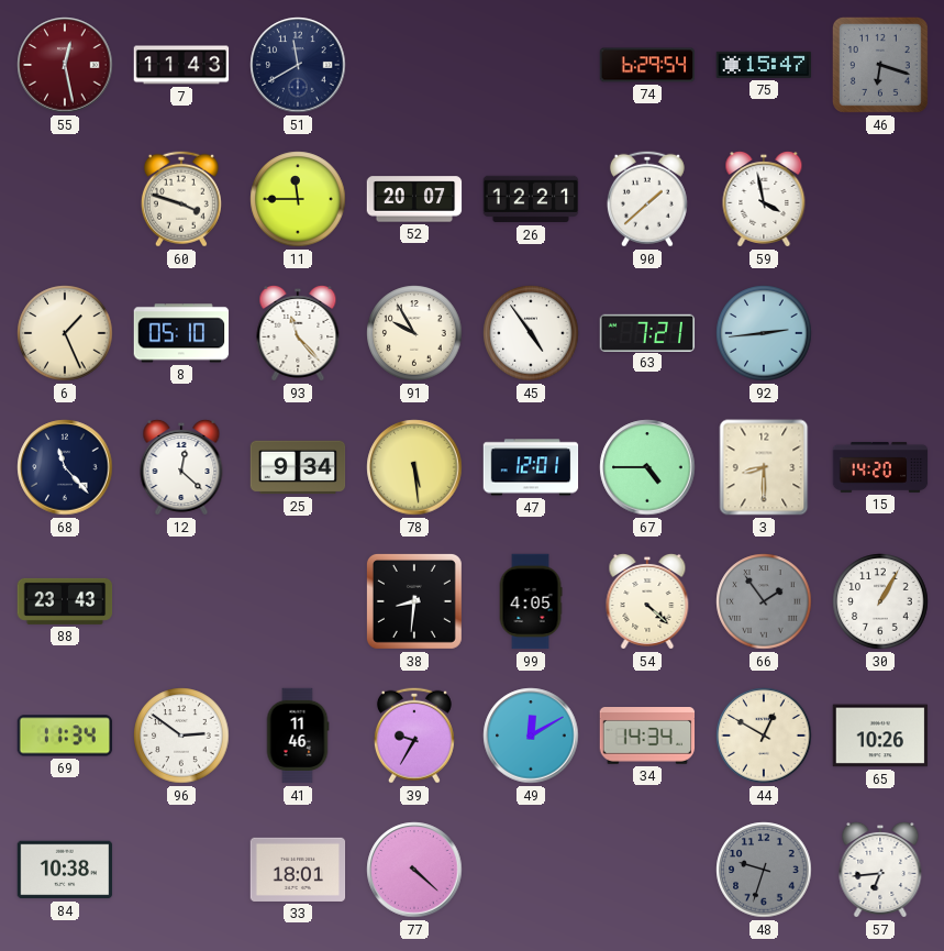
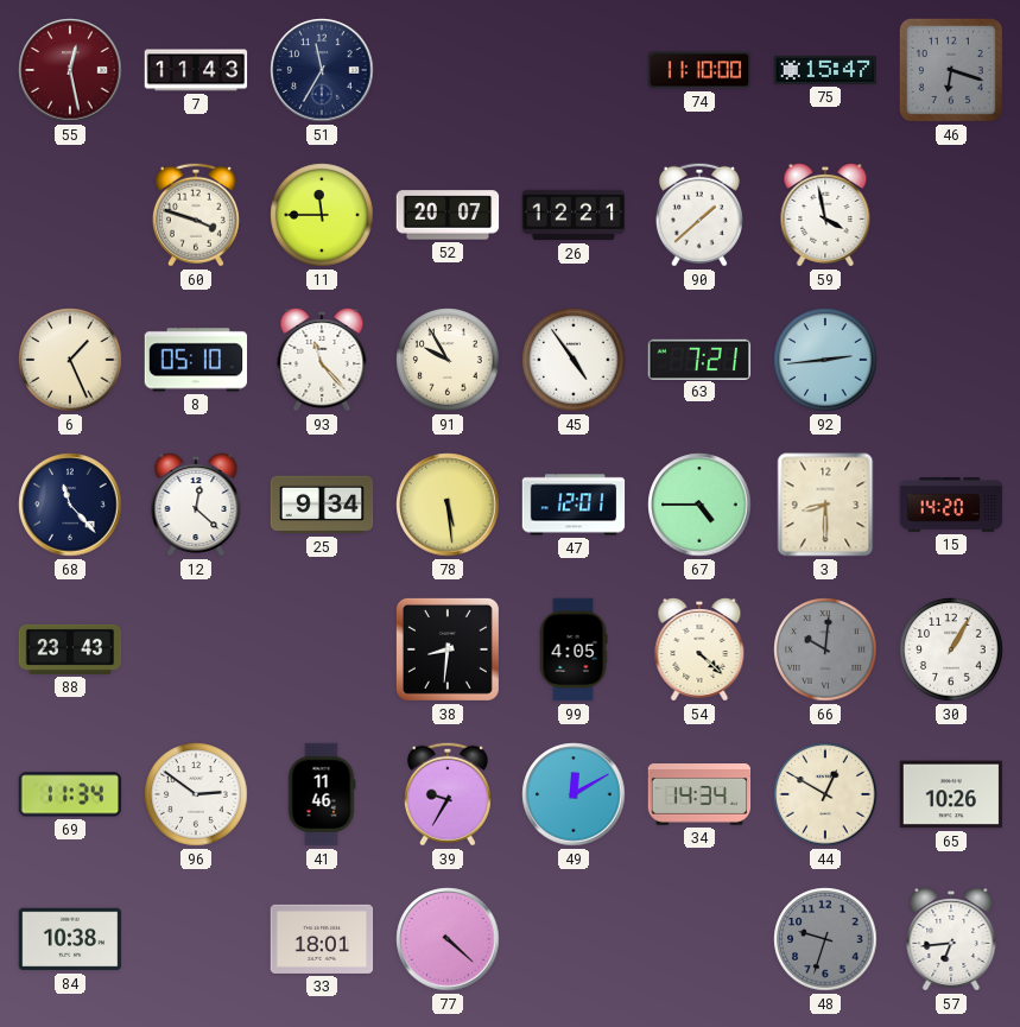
51: 11:40 -> 11:35
74: 6:29 -> 11:10
66: 1:54 -> 10:01
